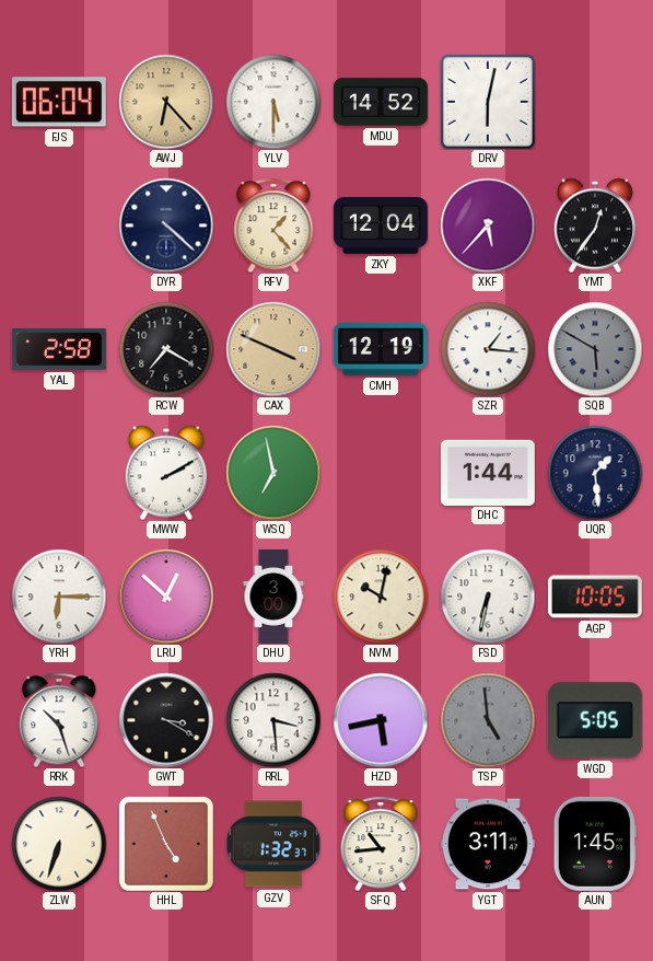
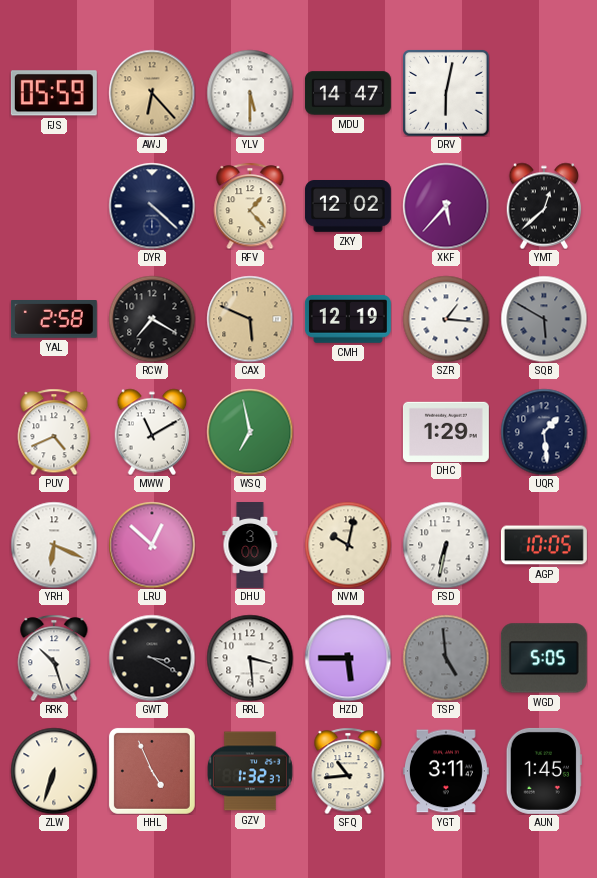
FJS: 06:04 -> 05:59
MDU: 14:52 -> 14:47
ZKY: 12:04 -> 12:02
YMT: 12:36 -> 12:38
CAX: 3:49 -> 5:49
PUV: none -> 4:41
MWW: 2:10 -> 11:10
DHC: 1:44 -> 1:29
YRH: 6:15 -> 6:19
HZD: 5:43 -> 5:45
